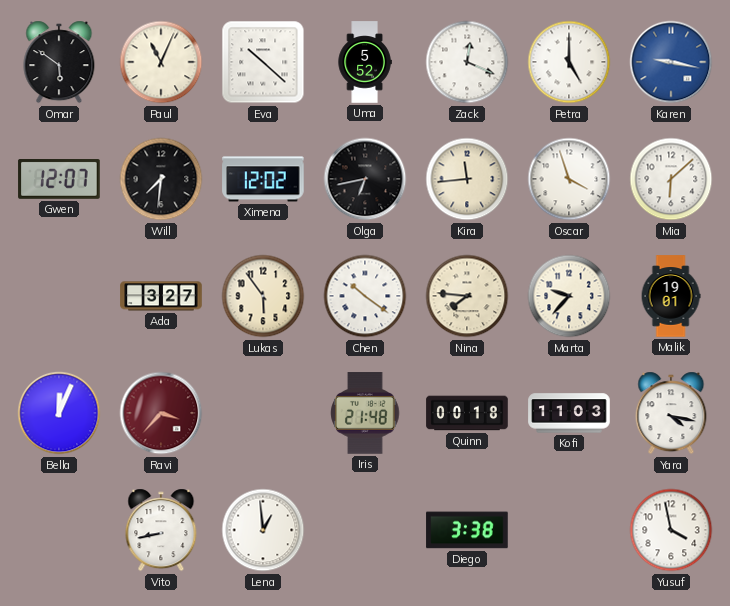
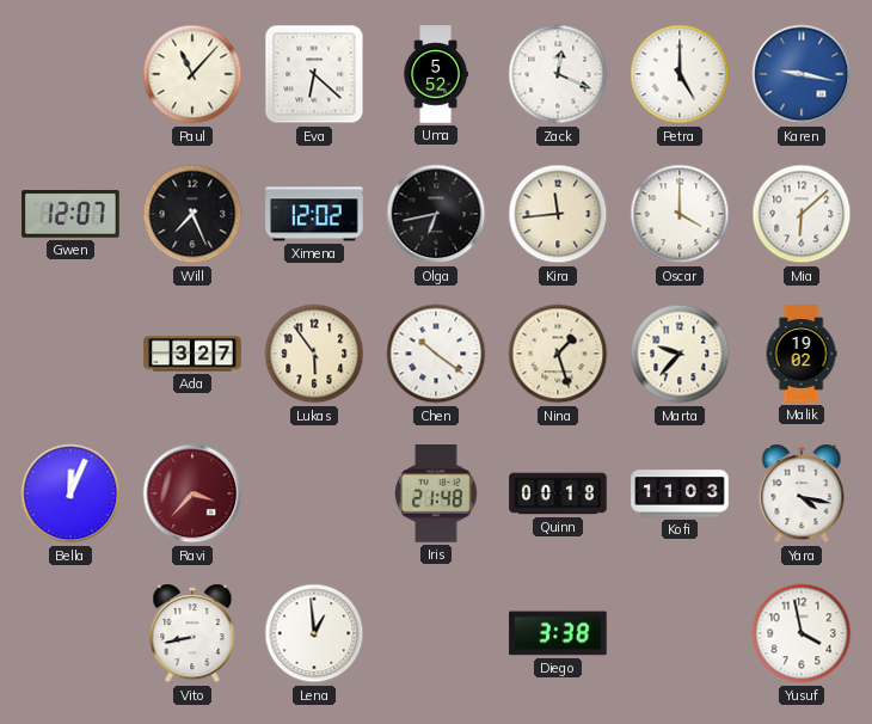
Omar: 5:51 -> none
Paul: 11:04 -> 11:07
Eva: 10:22 -> 6:22
Will: 7:31 -> 7:26
Oscar: 3:57 -> 4:00
Nina: 7:46 -> 1:27
Malik: 19:01 -> 19:02
